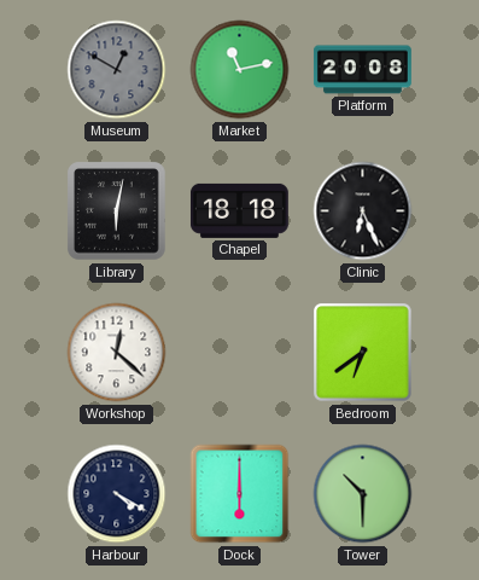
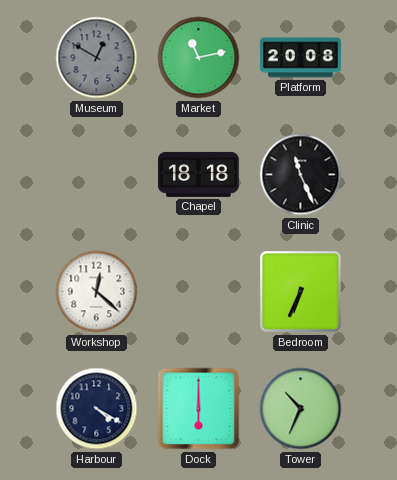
Library: 6:02 -> none
Clinic: 6:26 -> 11:26
Bedroom: 6:39 -> 6:34
Tower: 10:30 -> 10:34
